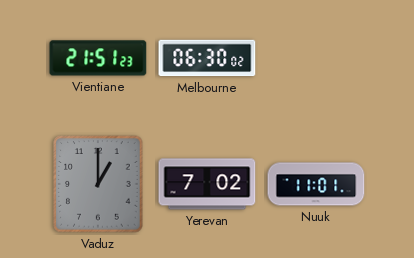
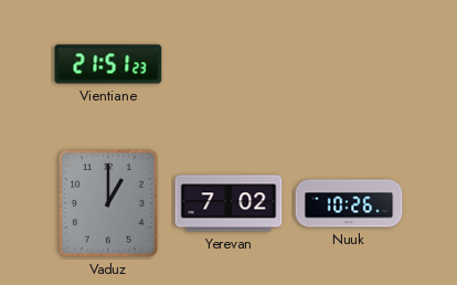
Melbourne: 06:30 -> none
Nuuk: 11:01 -> 10:26
